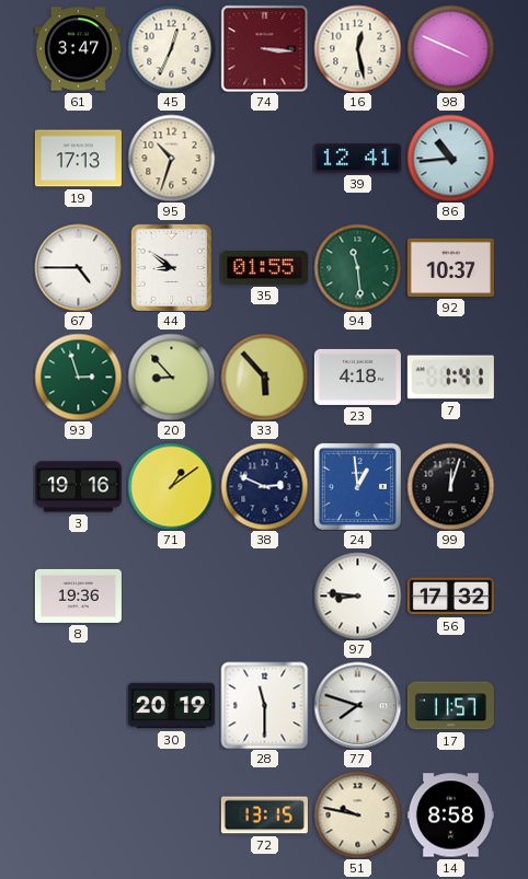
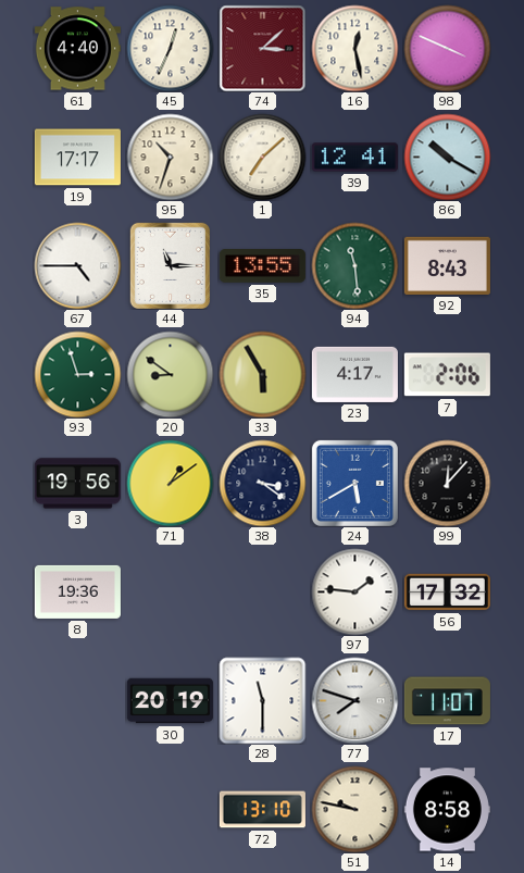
61: 3:47 -> 4:40
74: 3:16 -> 3:08
19: 17:13 -> 17:17
1: none -> 7:08
86: 10:44 -> 10:20
44: 8:51 -> 11:15
35: 01:55 -> 13:55
92: 10:37 -> 8:43
20: 8:53 -> 8:51
33: 5:53 -> 5:55
23: 4:18 -> 4:17
7: 1:41 -> 2:06
3: 19:16 -> 19:56
38: 2:49 -> 3:21
24: 12:59 -> 5:40
99: 12:03 -> 12:07
97: 8:46 -> 1:46
17: 11:57 -> 11:07
72: 13:15 -> 13:10
